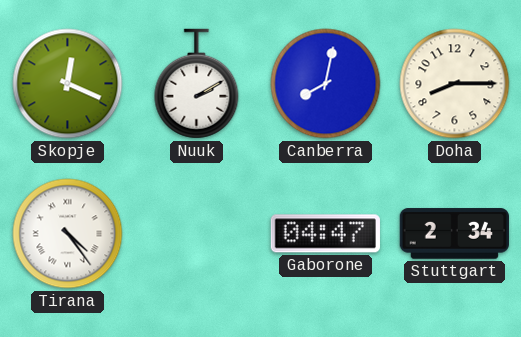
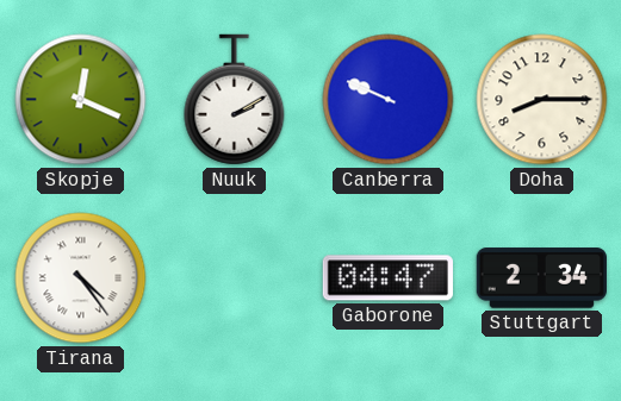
Canberra: 8:02 -> 9:49
